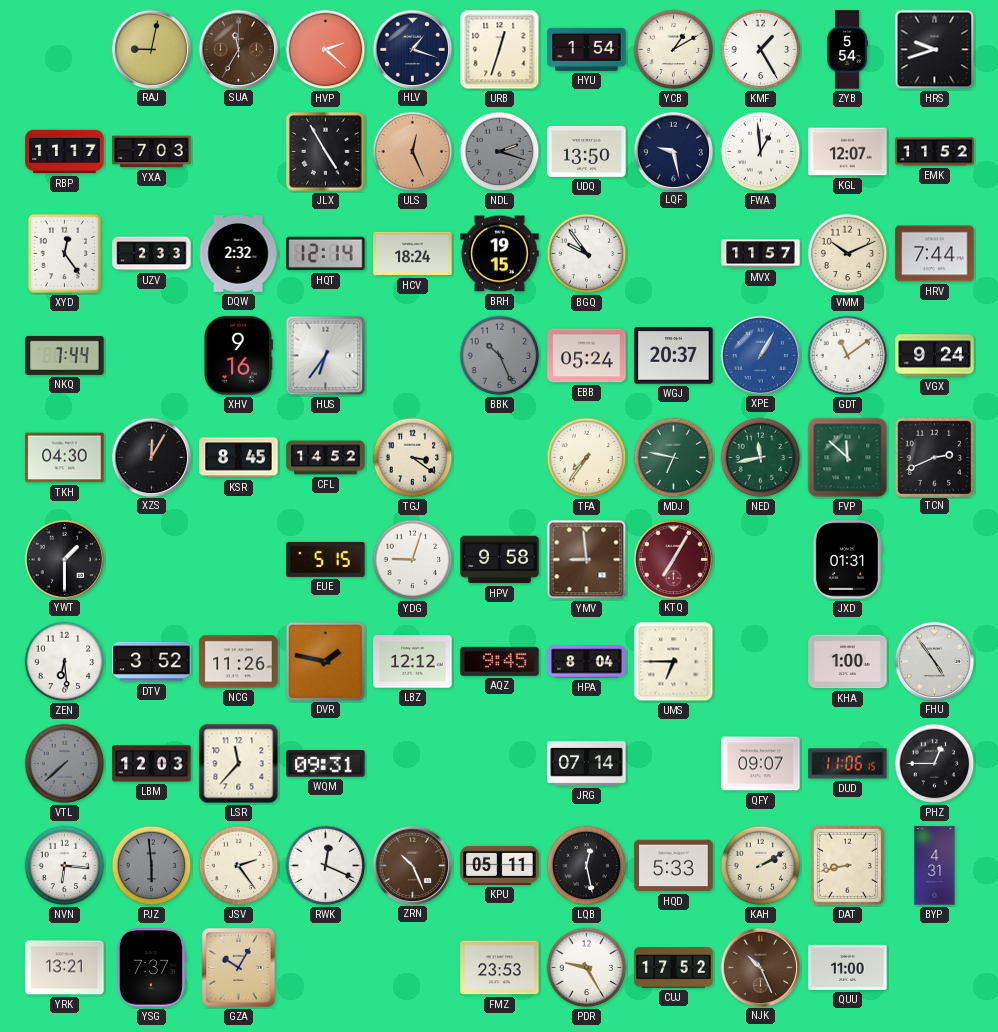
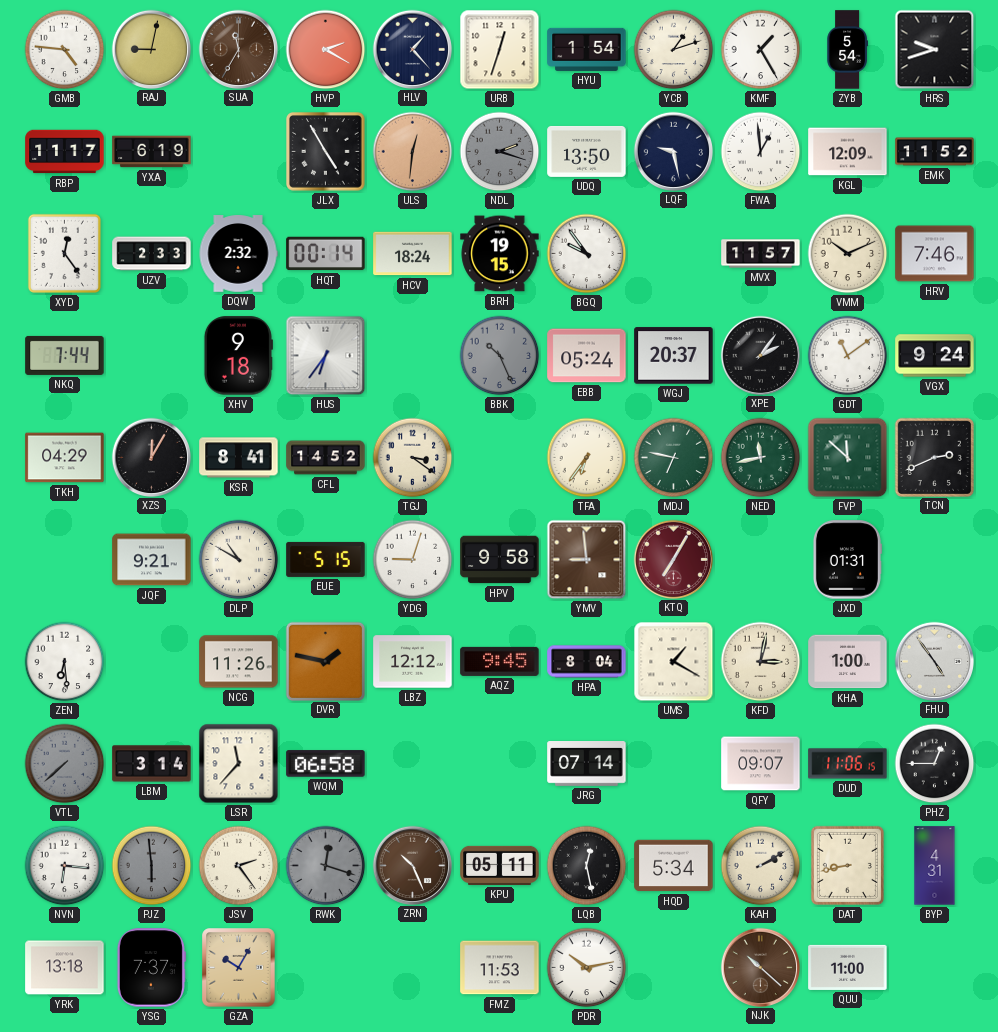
GMB: none -> 4:46
HVP: 2:22 -> 2:20
HLV: 1:18 -> 1:23
YCB: 1:10 -> 1:12
YXA: 7:03 -> 6:19
ULS: 12:26 -> 12:31
KGL: 12:07 -> 12:09
HQT: 12:14 -> 00:14
HRV: 7:44 -> 7:46
XHV: 9:16 -> 9:18
XPE: 1:05 -> 2:06
XPE dial: blue -> black
TKH: 04:30 -> 04:29
KSR: 8:45 -> 8:41
TFA: 7:36 -> 6:36
YWT: 1:30 -> none
JQF: none -> 9:21
DLP: none -> 10:50
DTV: 3:52 -> none
UMS: 6:45 -> 1:20
KFD: none -> 3:02
LBM: 12:03 -> 3:14
WQM: 09:31 -> 06:58
RWK: 12:19 -> 12:18
RWK dial: white -> grey
HQD: 5:33 -> 5:34
YRK: 13:21 -> 13:18
FMZ: 23:53 -> 11:53
PDR: 9:25 -> 10:13
CUJ: 17:52 -> none
NJK: 10:26 -> 10:22
